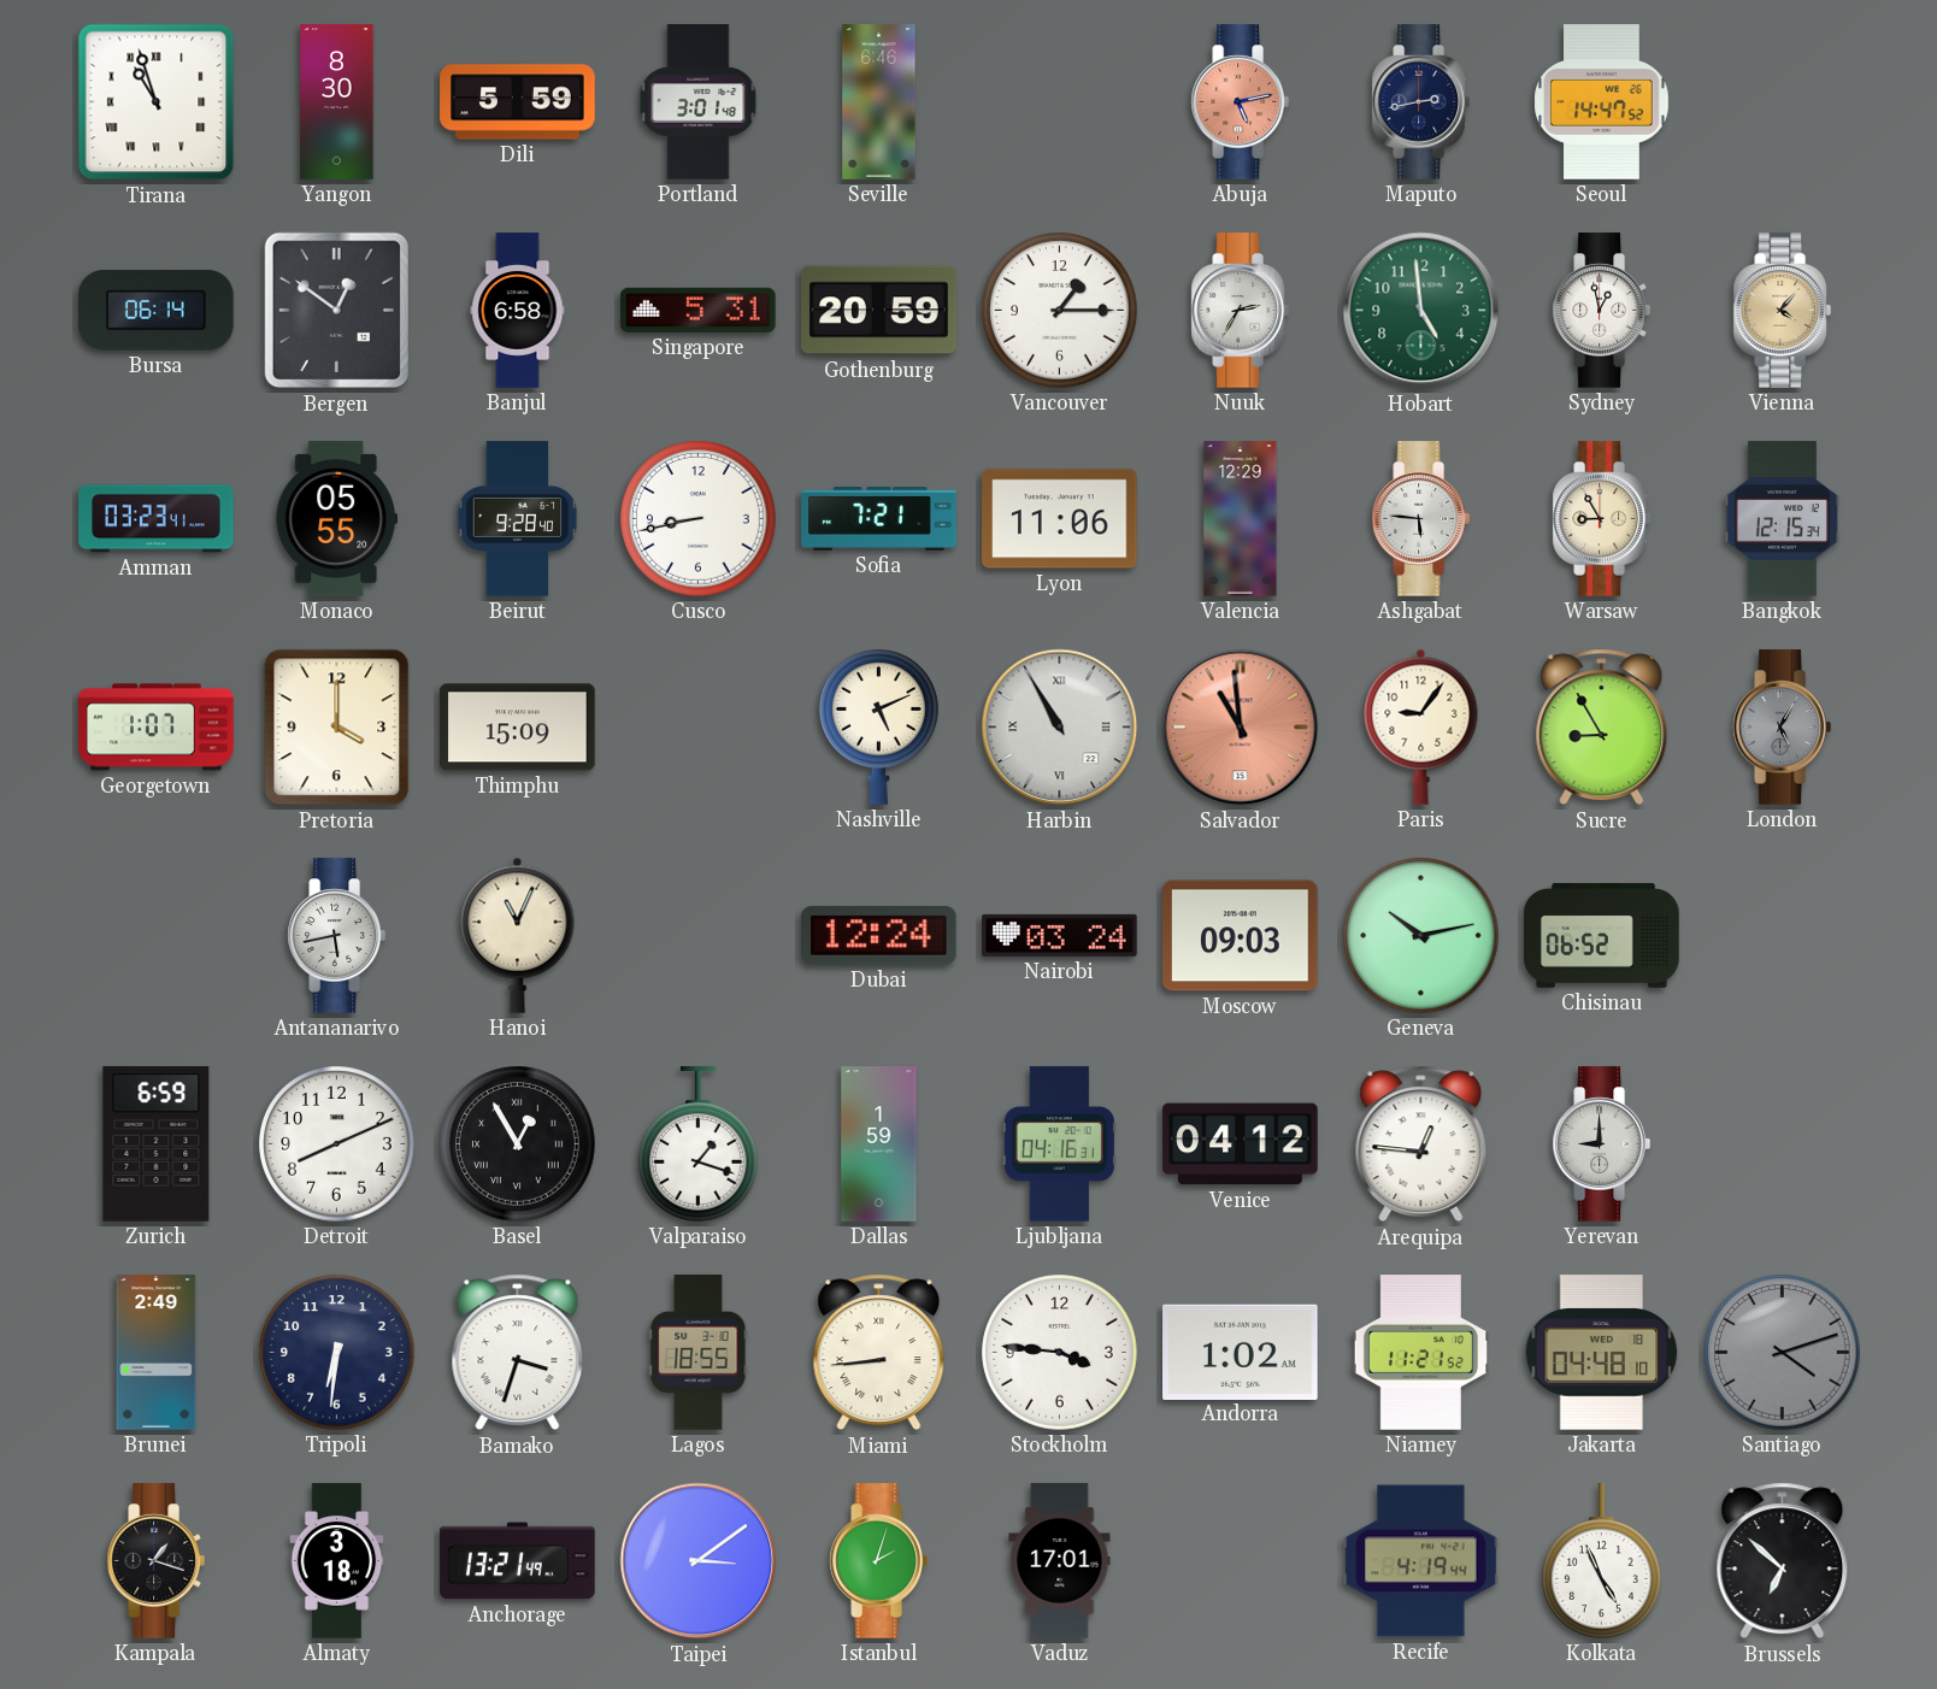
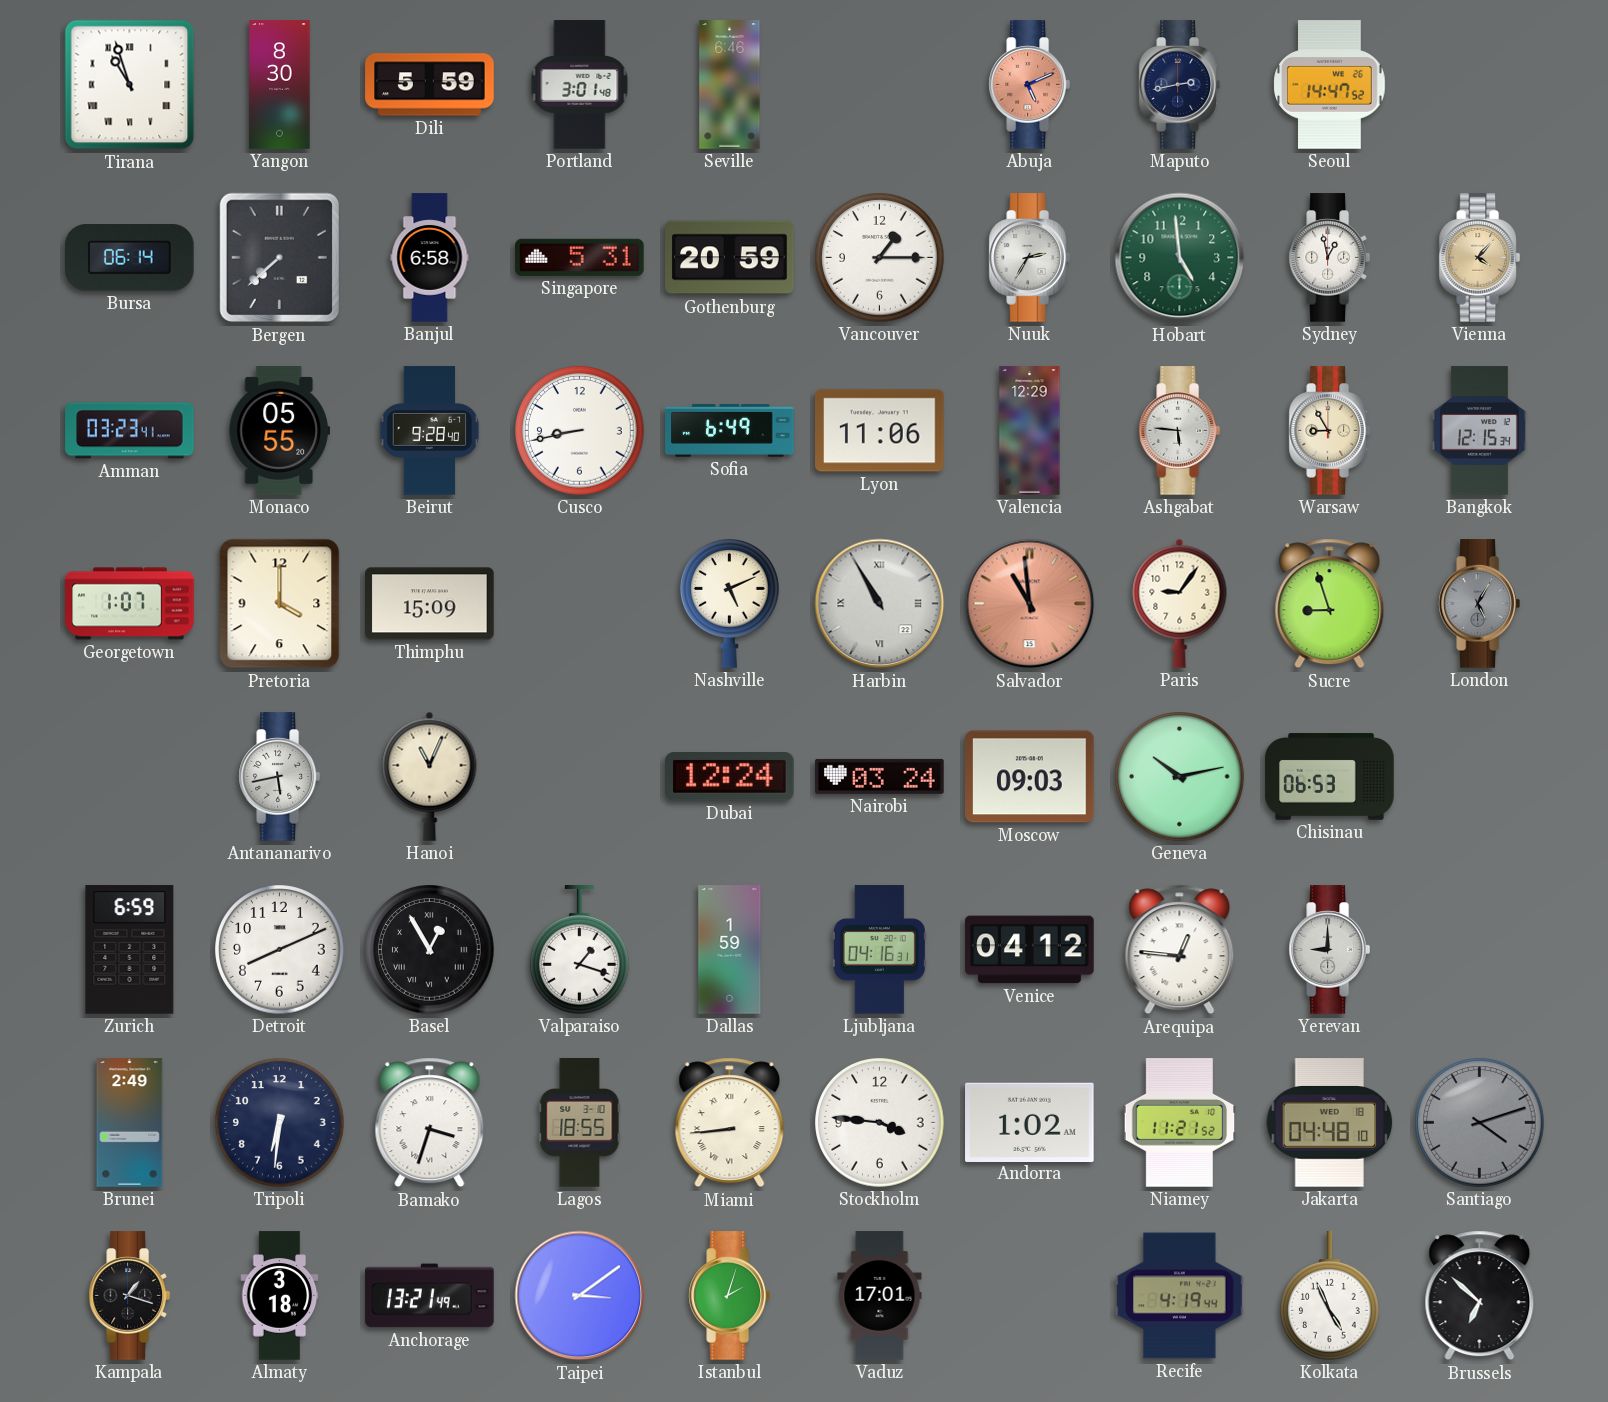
Abuja: 5:13 -> 5:11
Bergen: 12:51 -> 7:38
Sofia: 7:21 -> 6:49
Sucre: 8:55 -> 8:57
Chisinau: 06:52 -> 06:53
